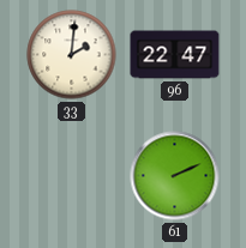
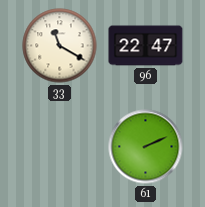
33: 2:01 -> 11:20
